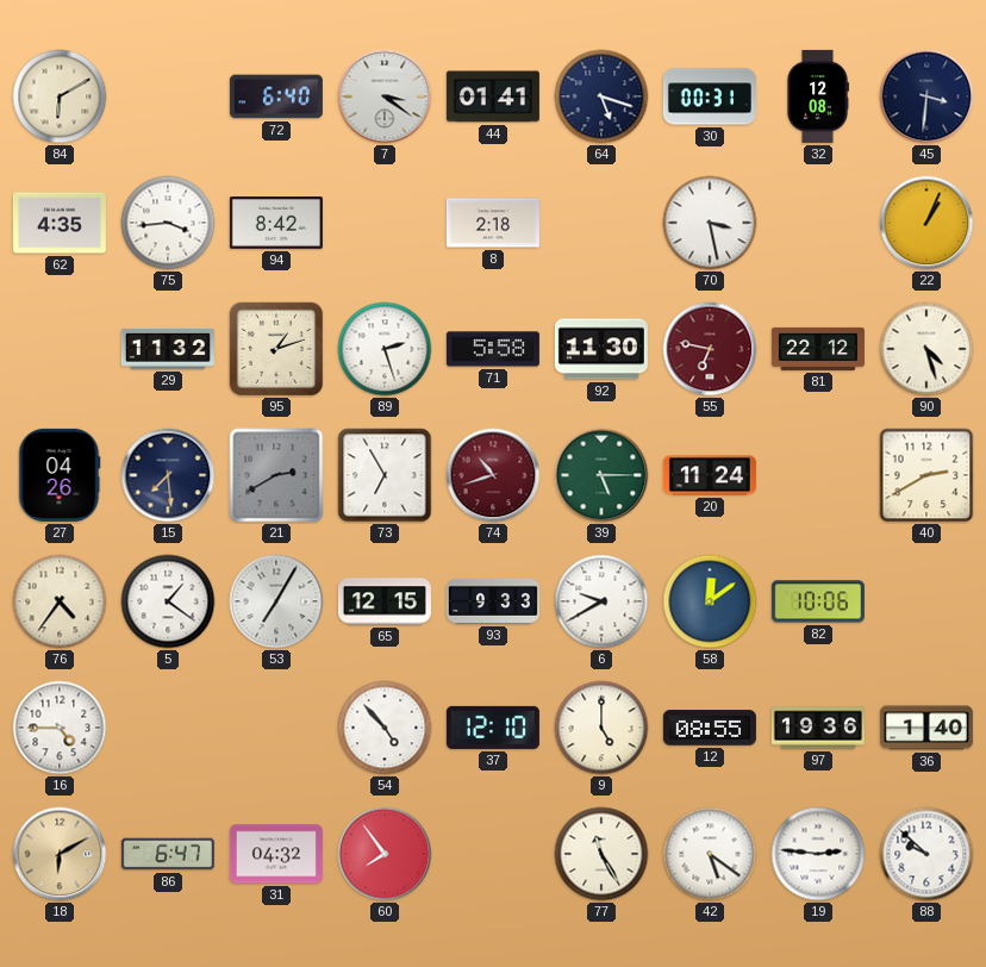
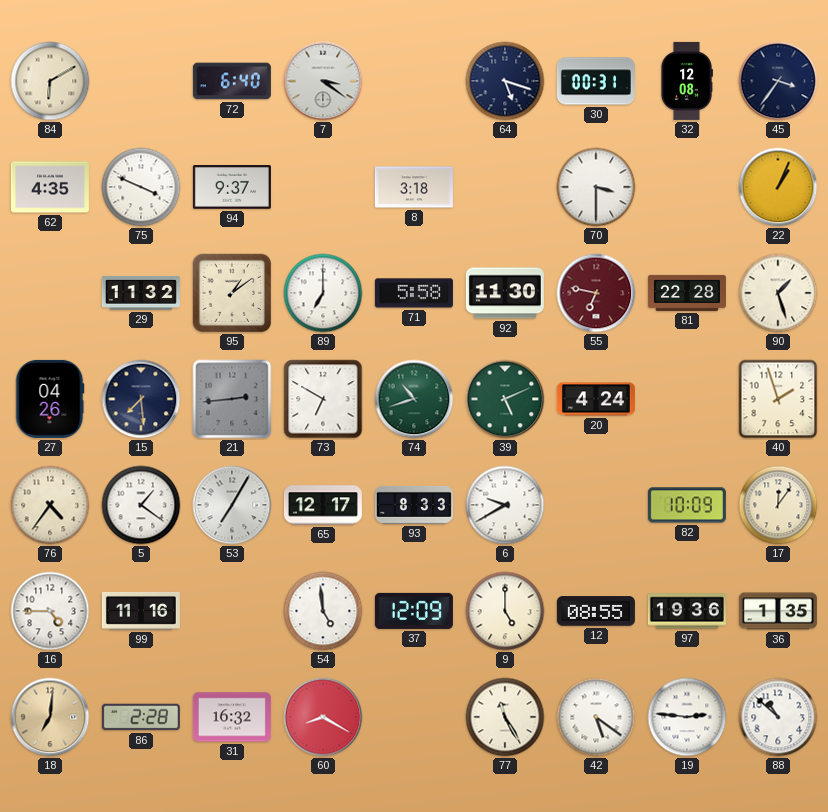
44: 01:41 -> none
45: 3:31 -> 3:36
75: 3:44 -> 3:49
94: 8:42 -> 9:37
8: 2:18 -> 3:18
70: 3:28 -> 3:30
95: 1:12 -> 1:09
89: 2:27 -> 7:00
81: 22:12 -> 22:28
90: 4:27 -> 1:27
21: 2:40 -> 2:44
73: 6:55 -> 6:50
74 dial: burgundy -> green
39: 5:15 -> 5:11
20: 11:24 -> 4:24
40: 2:40 -> 1:57
65: 12:15 -> 12:17
93: 9:33 -> 8:33
58: 12:09 -> none
82: 10:06 -> 10:09
17: none -> 12:06
99: none -> 11:16
54: 4:53 -> 4:59
37: 12:10 -> 12:09
36: 1:40 -> 1:35
18: 6:10 -> 7:01
86: 6:47 -> 2:28
31: 04:32 -> 16:32
60: 7:54 -> 8:20
88: 9:52 -> 10:52
